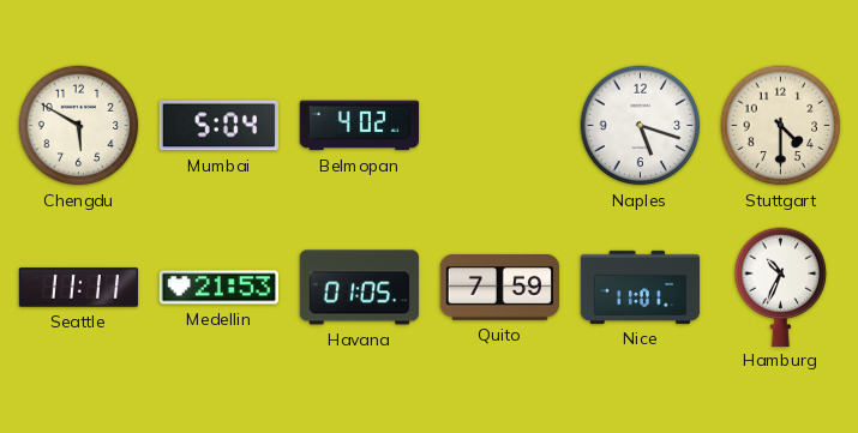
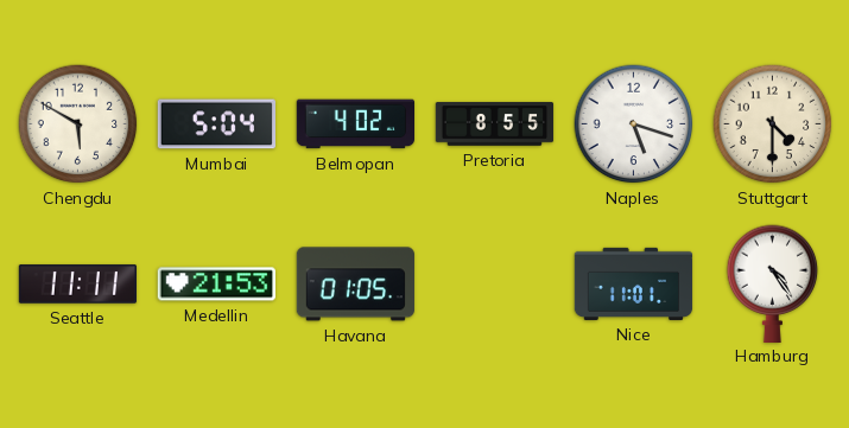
Pretoria: none -> 8:55
Quito: 7:59 -> none
Hamburg: 10:34 -> 4:24
